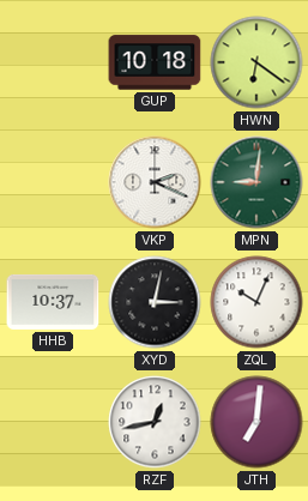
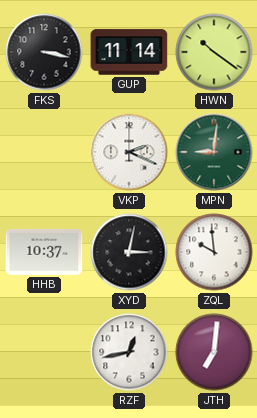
FKS: none -> 3:17
GUP: 10:18 -> 11:14
HWN: 6:21 -> 10:21
ZQL: 10:04 -> 9:59
